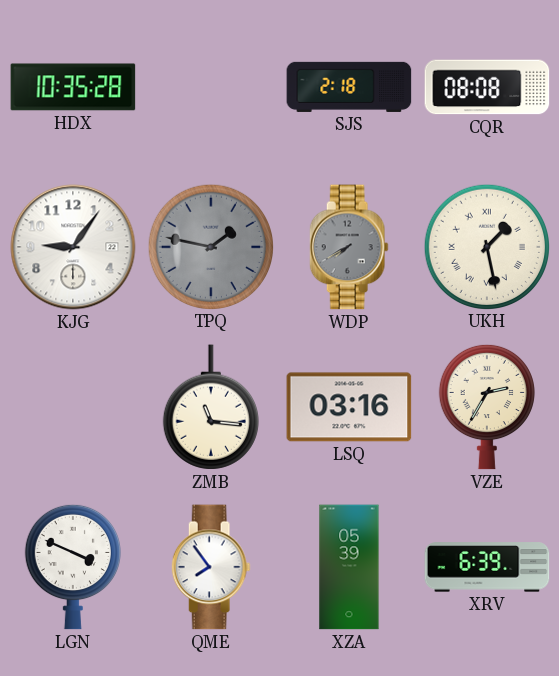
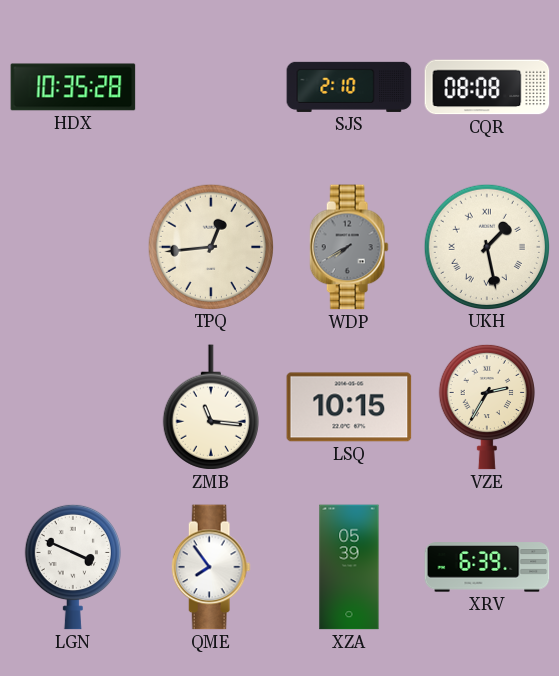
SJS: 2:18 -> 2:10
KJG: 9:06 -> none
TPQ: 1:47 -> 12:44
TPQ dial: grey -> cream
LSQ: 03:16 -> 10:15
